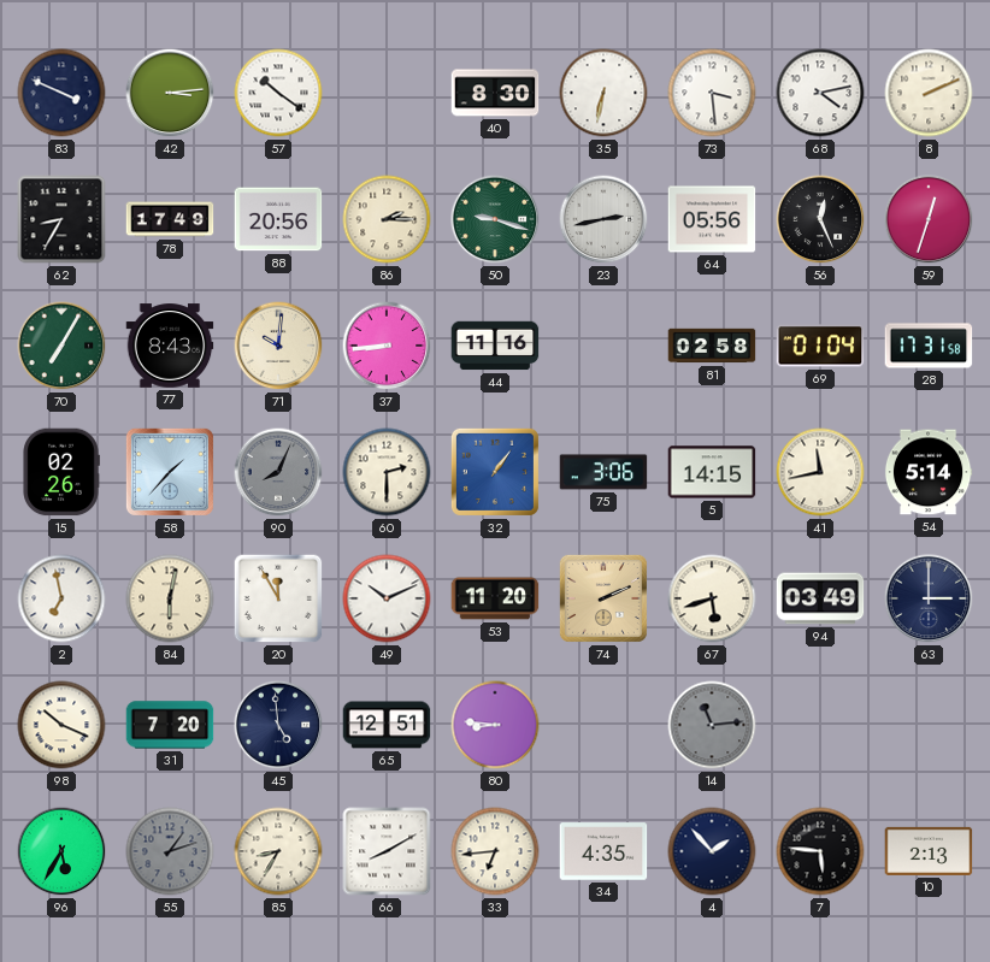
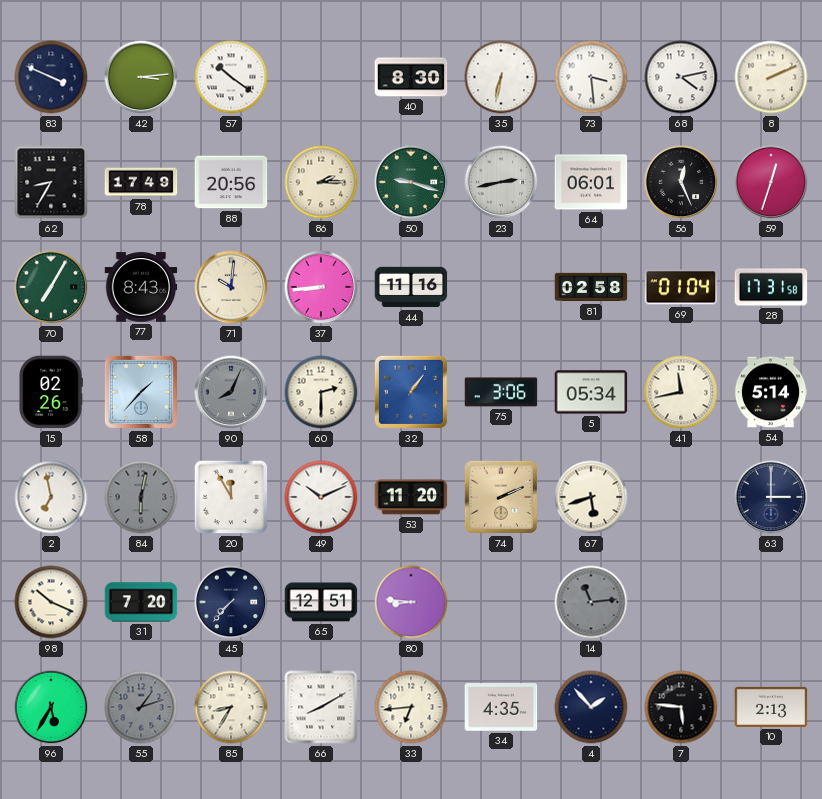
64: 05:56 -> 06:01
5: 14:15 -> 05:34
84 dial: cream -> grey
94: 03:49 -> none
45: 4:59 -> 7:37
